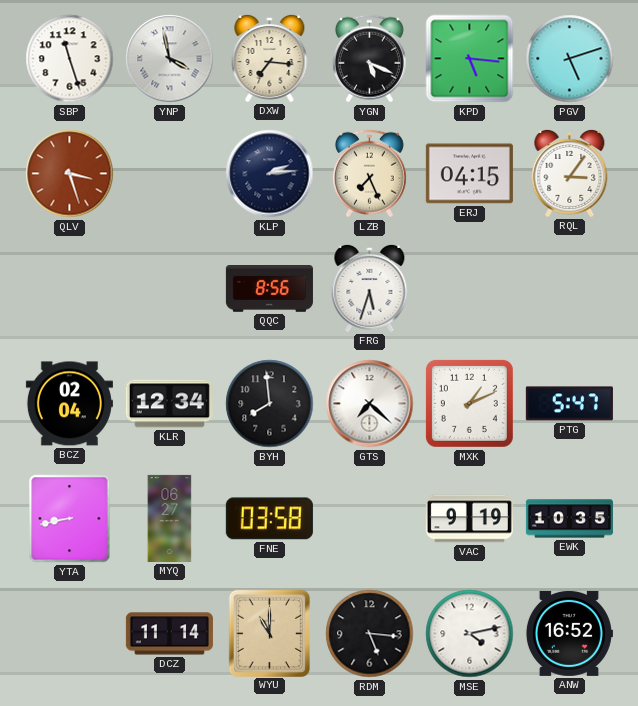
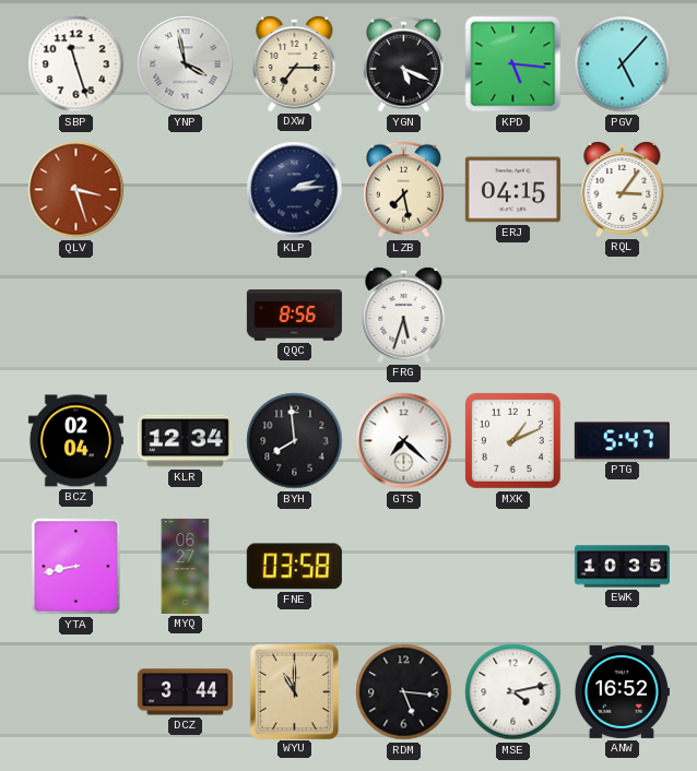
DXW: 7:16 -> 7:15
PGV: 5:12 -> 5:07
LZB: 7:26 -> 7:28
VAC: 9:19 -> none
DCZ: 11:14 -> 3:44
